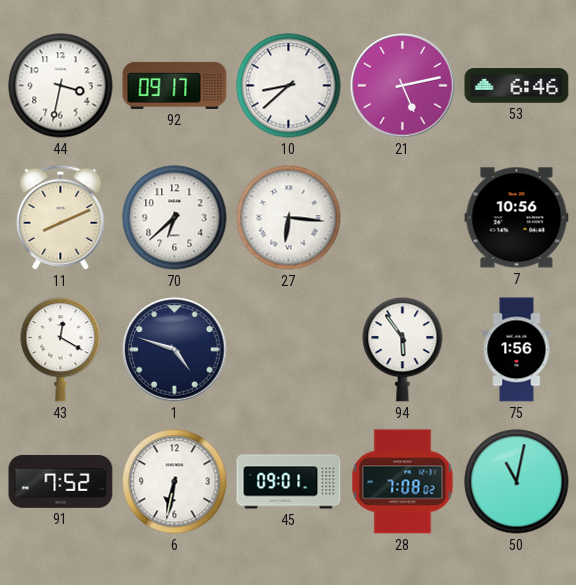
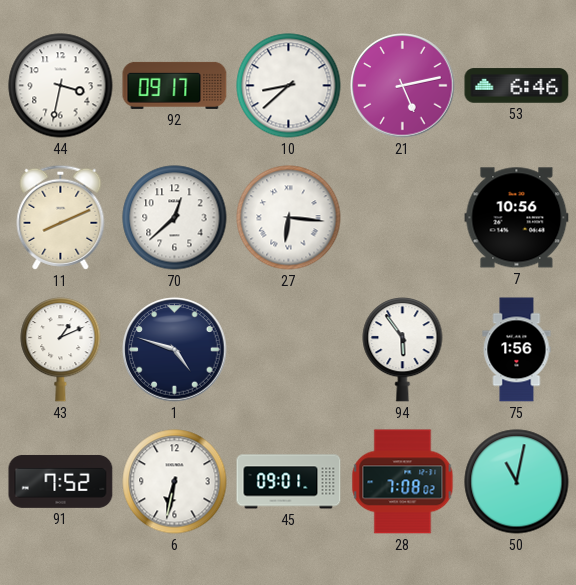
70: 6:38 -> 12:38
43: 12:20 -> 1:11
